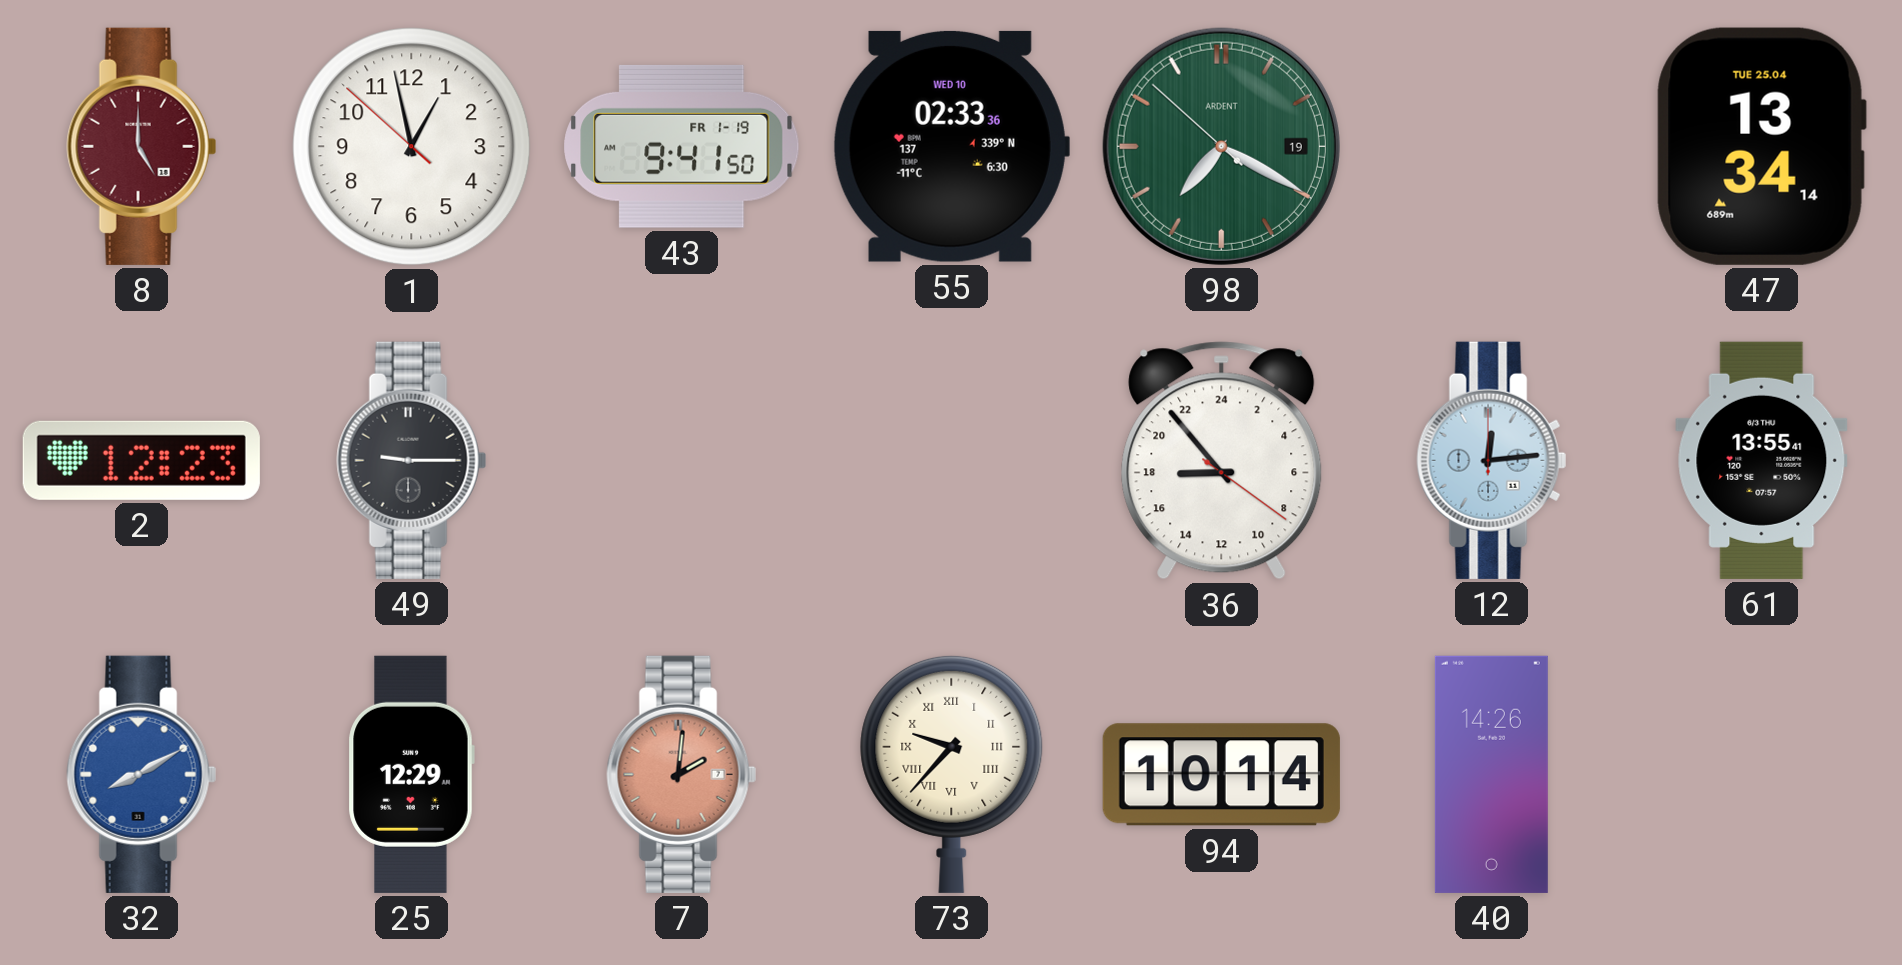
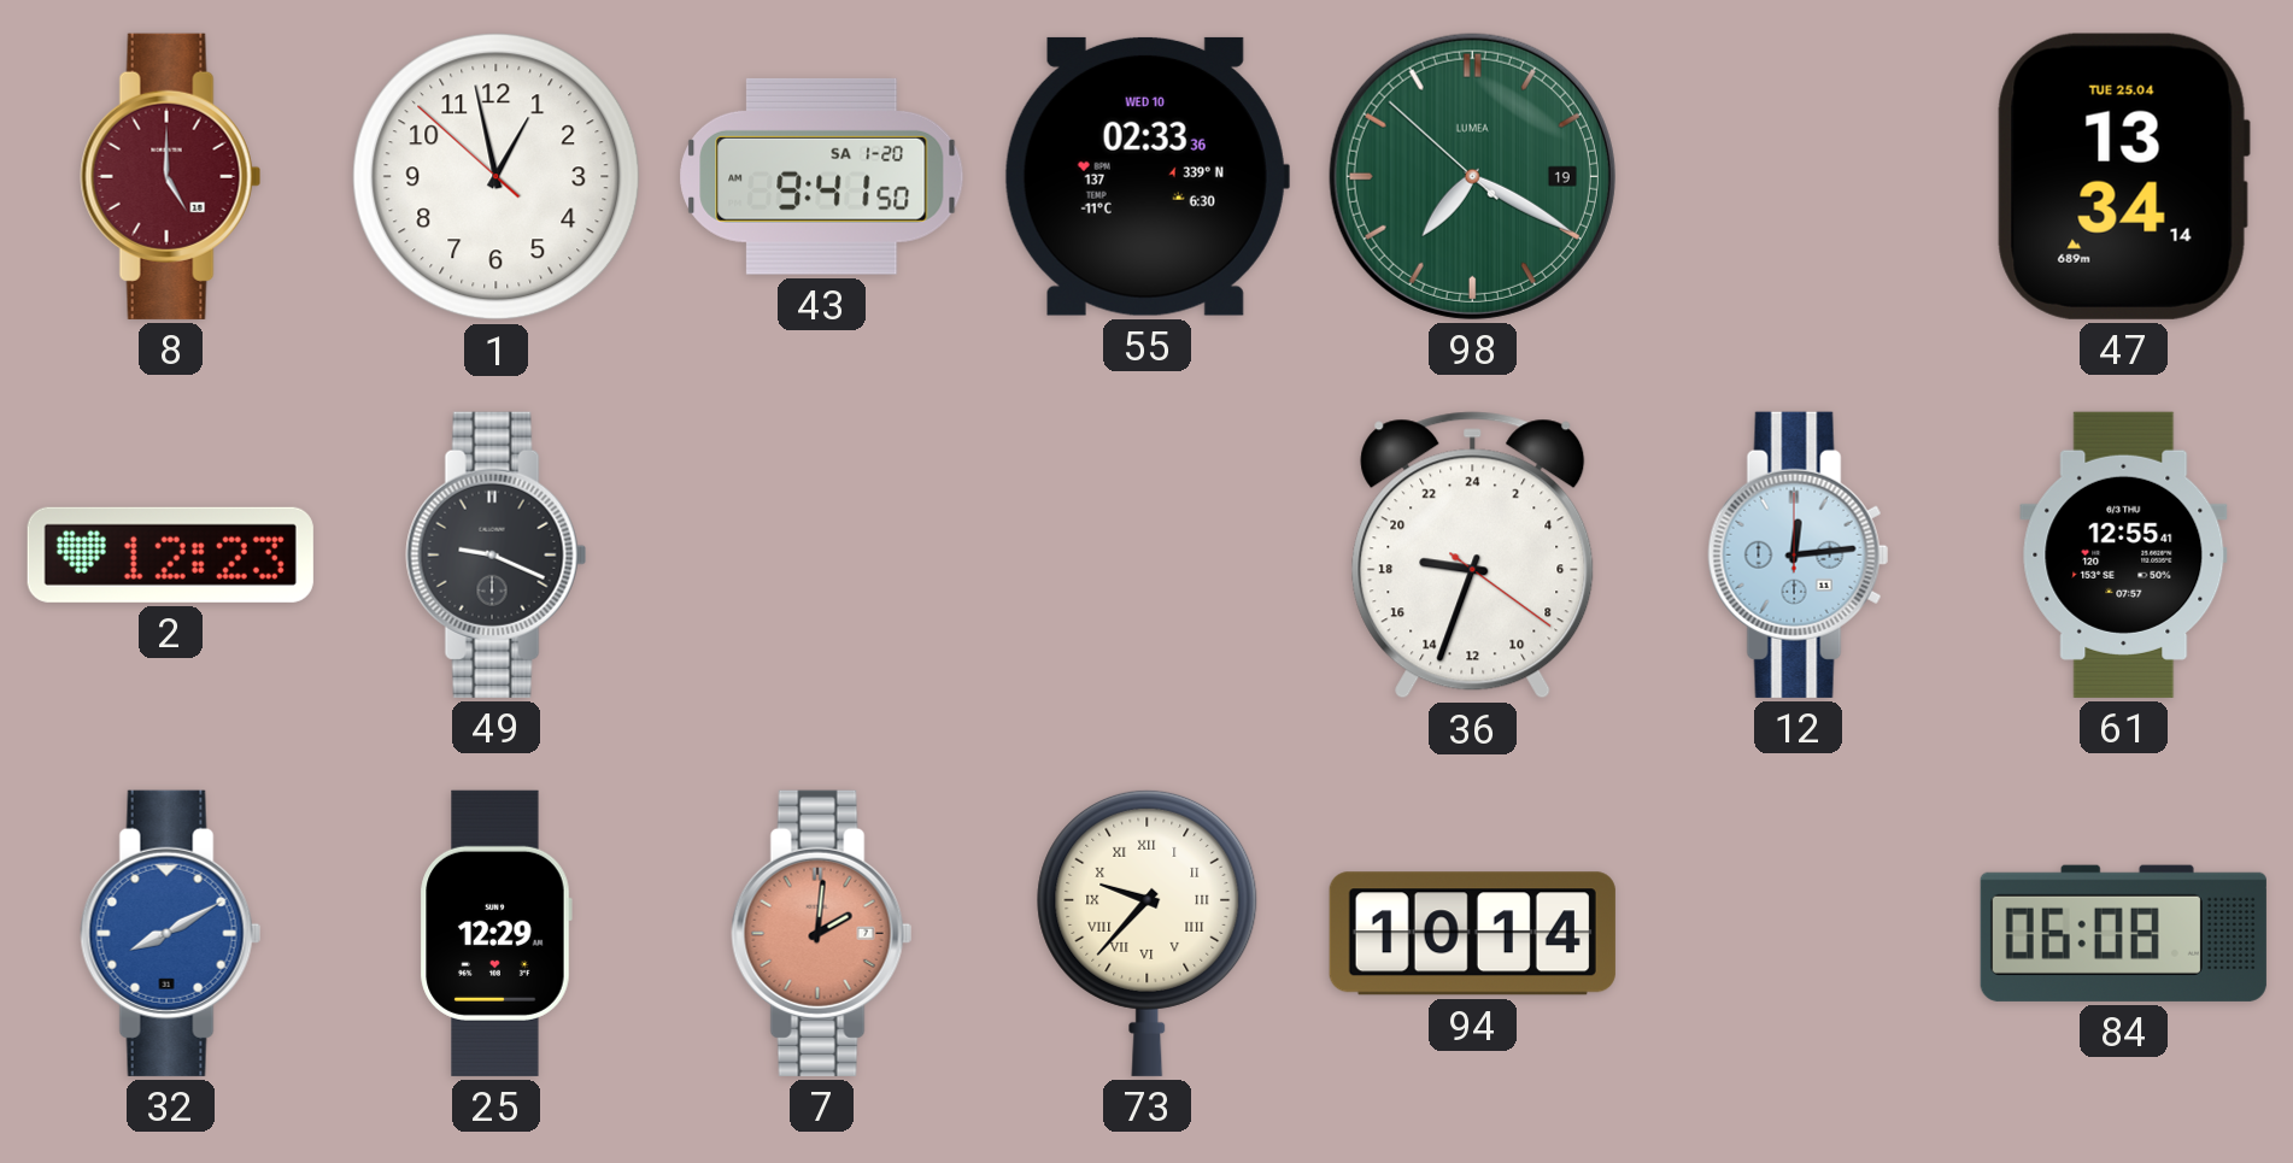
43 date: FR 1-19 -> SA 1-20
98 brand: ARDENT -> LUMEA
49: 9:15 -> 9:19
36: 17:53 -> 18:33
61: 13:55 -> 12:55
40: 14:26 -> none
84: none -> 06:08
